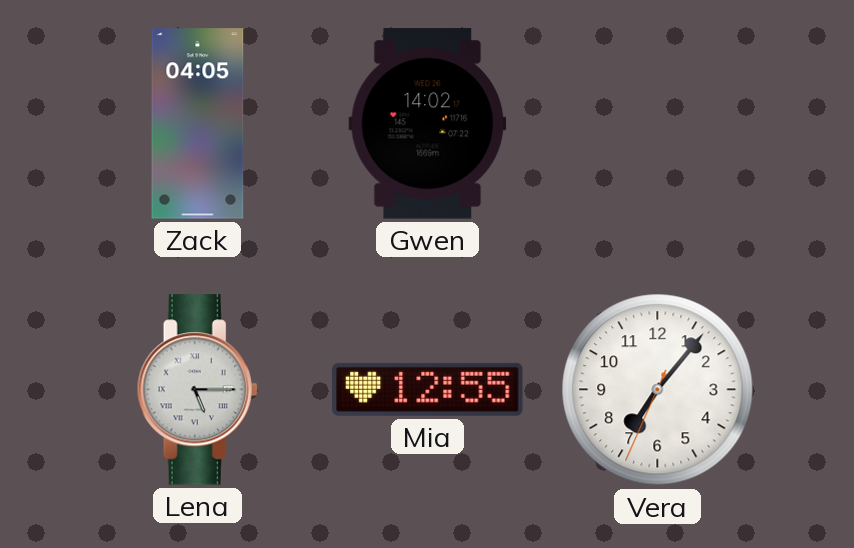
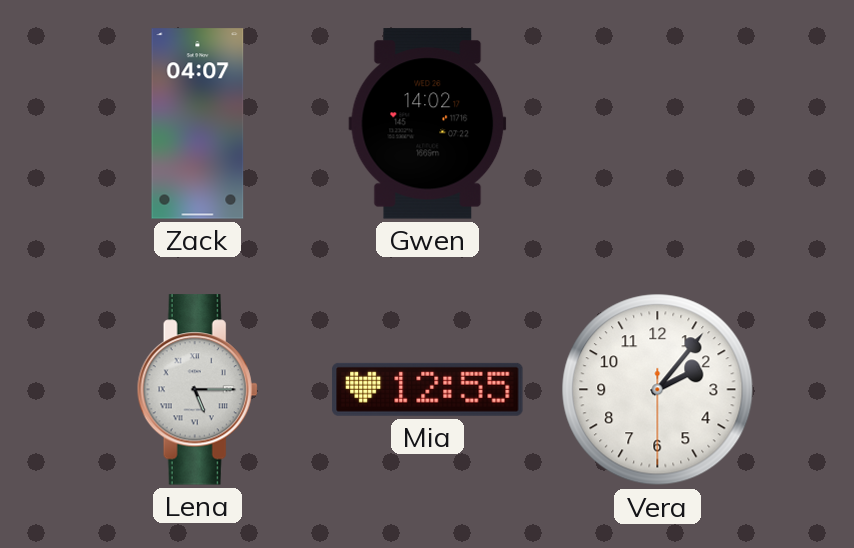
Zack: 04:05 -> 04:07
Vera: 7:06 -> 2:06
